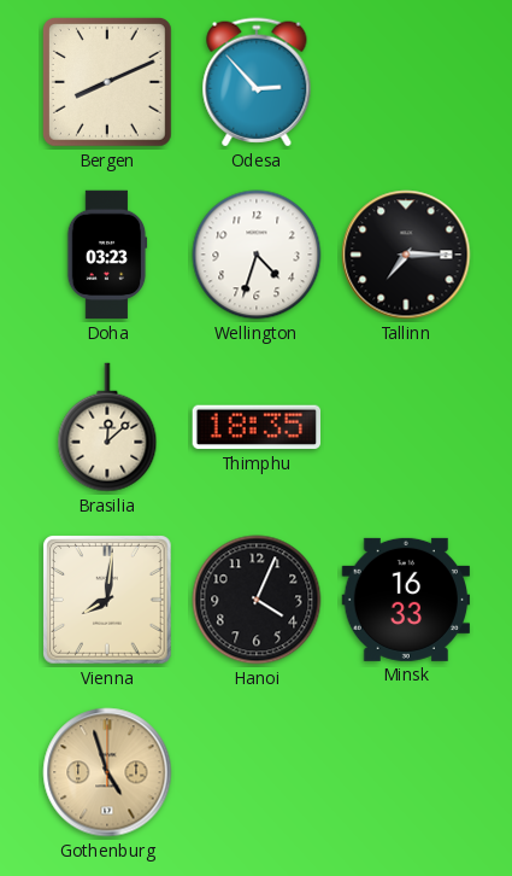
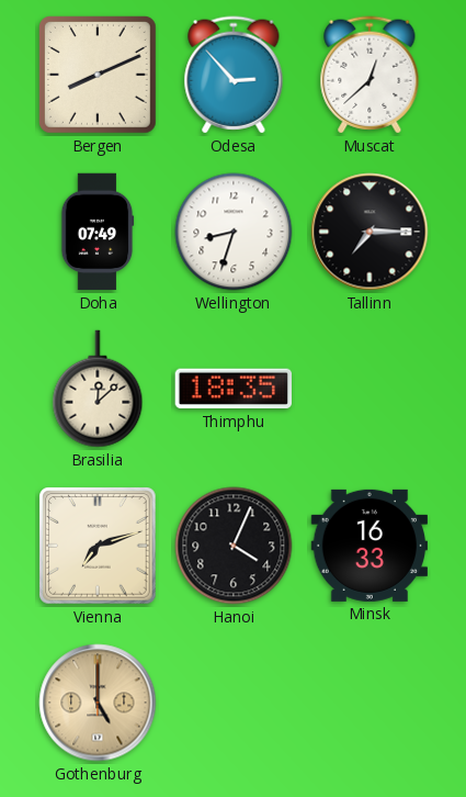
Muscat: none -> 12:38
Doha: 03:23 -> 07:49
Wellington: 4:33 -> 8:33
Vienna: 8:01 -> 7:12
Gothenburg: 4:57 -> 5:00
